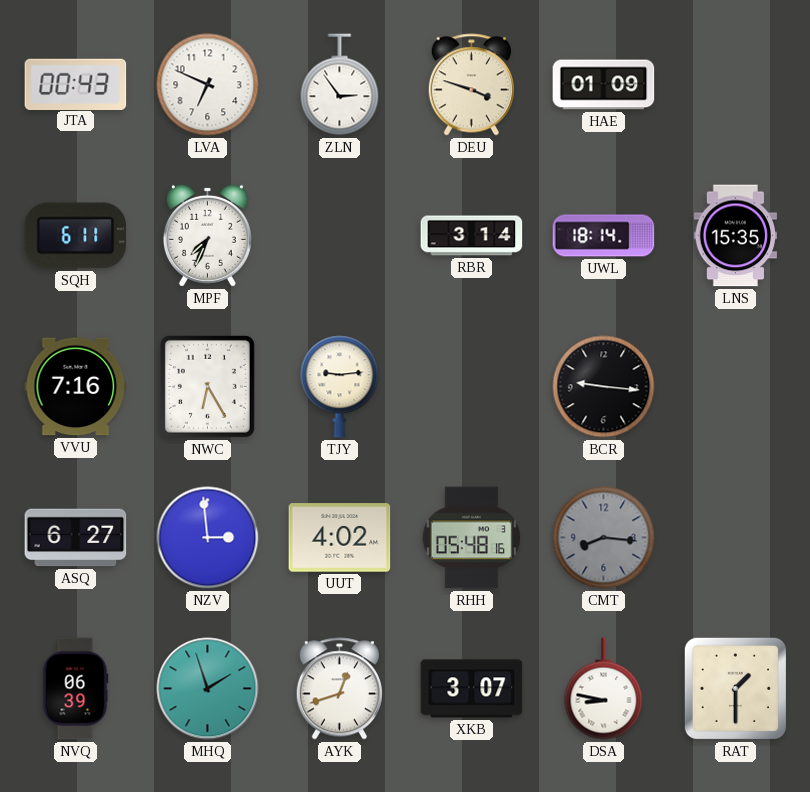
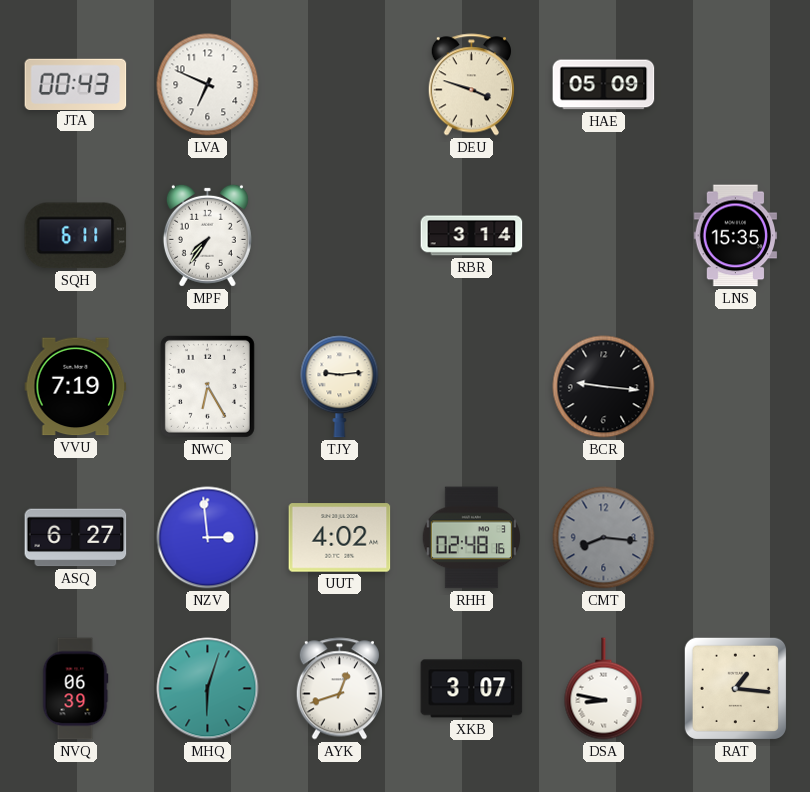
ZLN: 2:54 -> none
HAE: 01:09 -> 05:09
MPF: 7:34 -> 7:36
UWL: 18:14 -> none
VVU: 7:16 -> 7:19
RHH: 05:48 -> 02:48
MHQ: 1:57 -> 6:03
RAT: 1:30 -> 1:16
